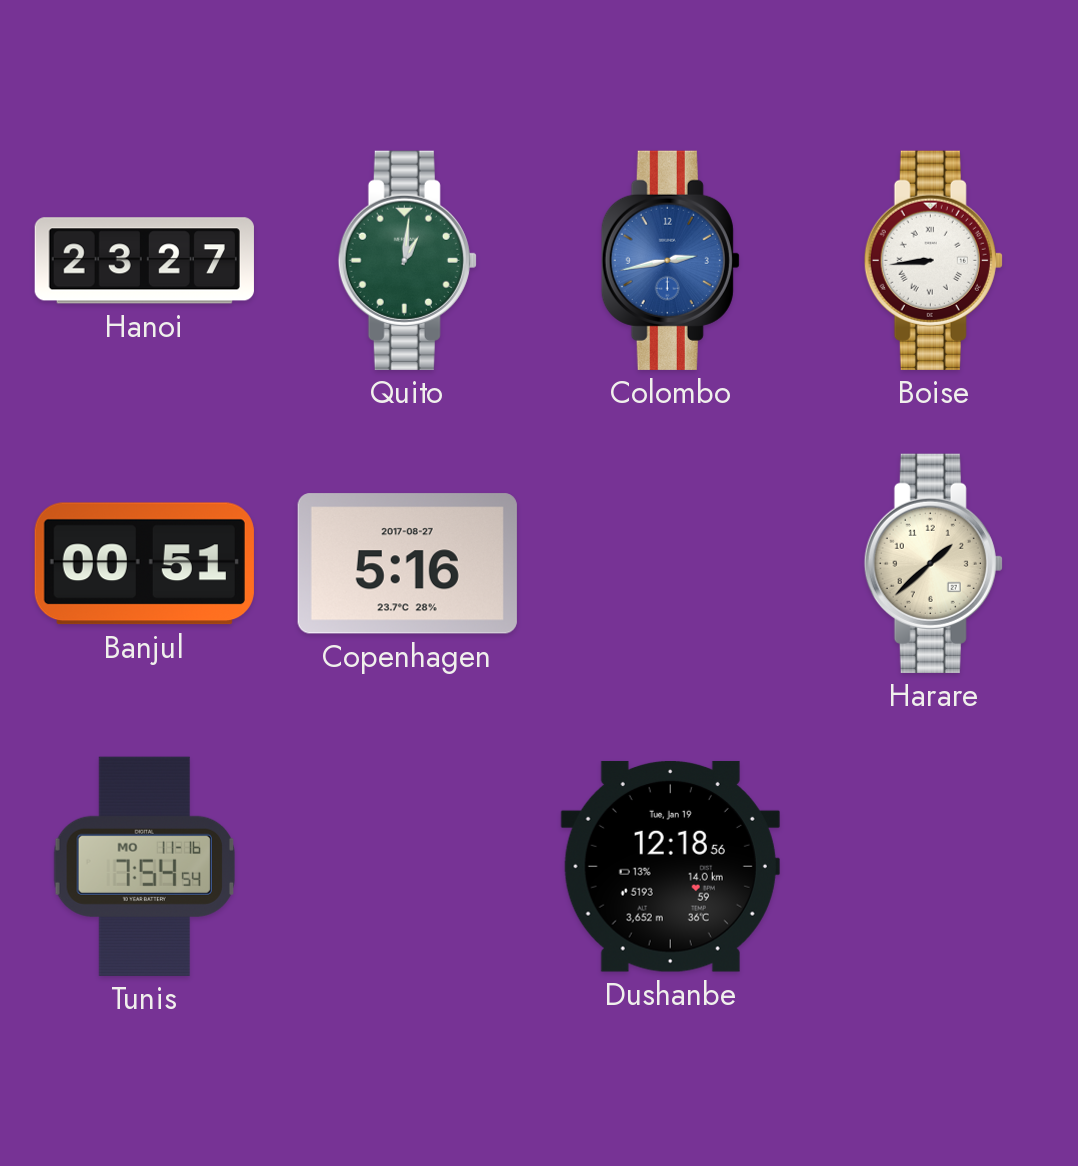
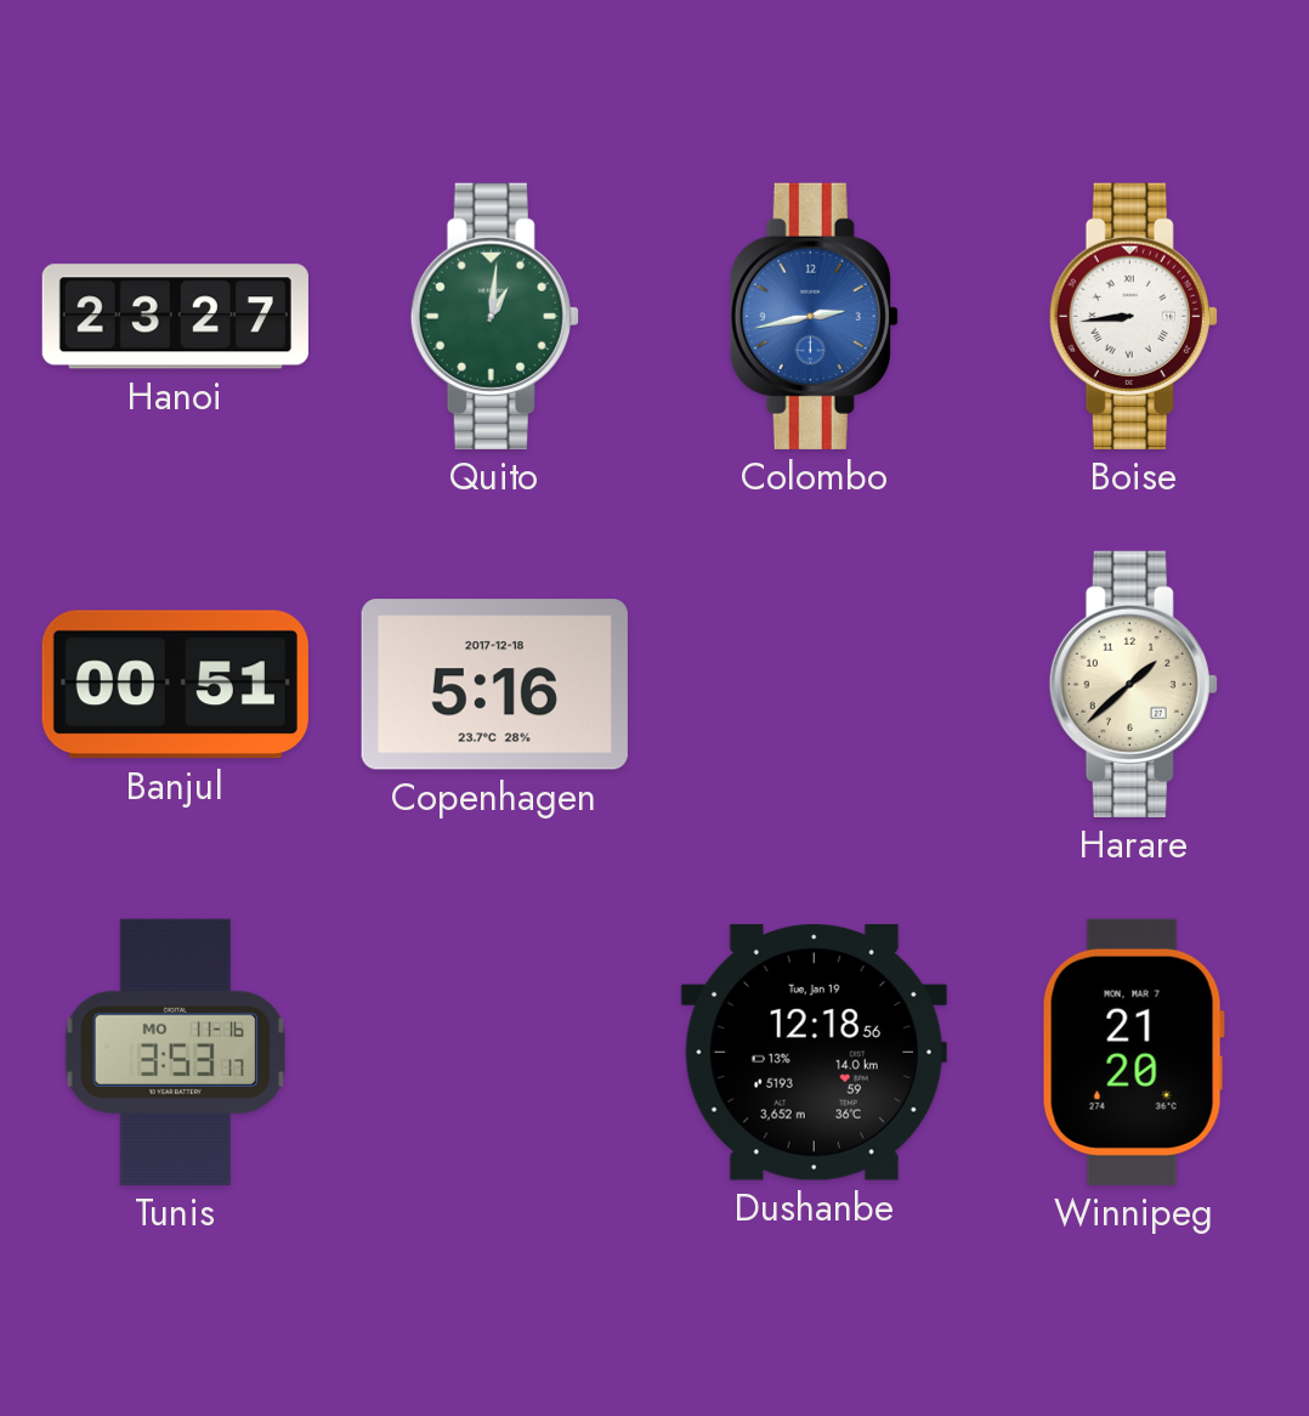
Copenhagen date: 2017-08-27 -> 2017-12-18
Tunis: 7:54 -> 3:53
Winnipeg: none -> 21:20
